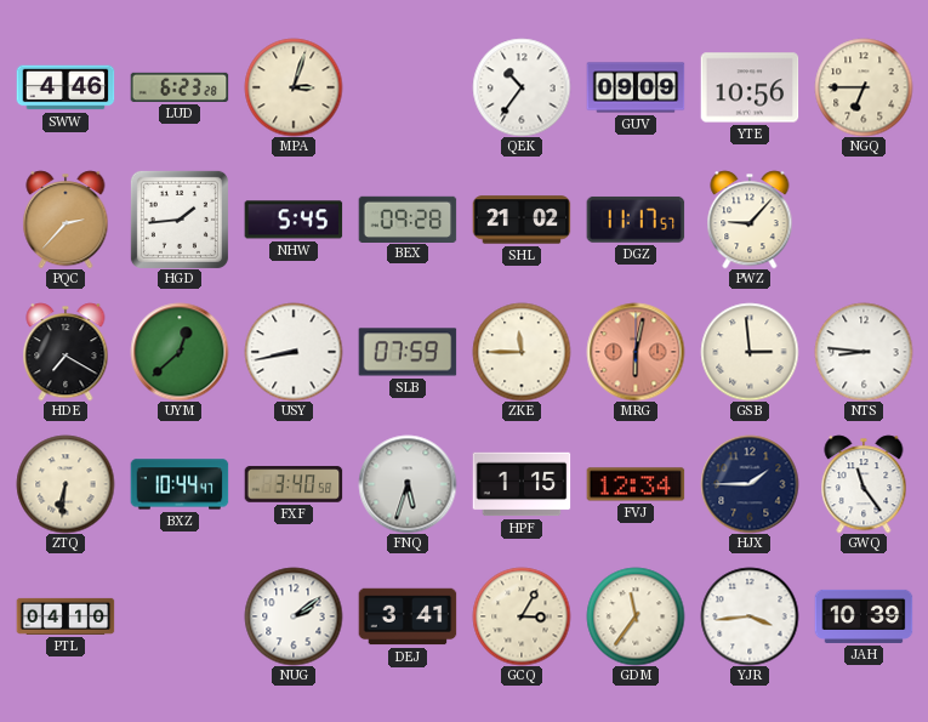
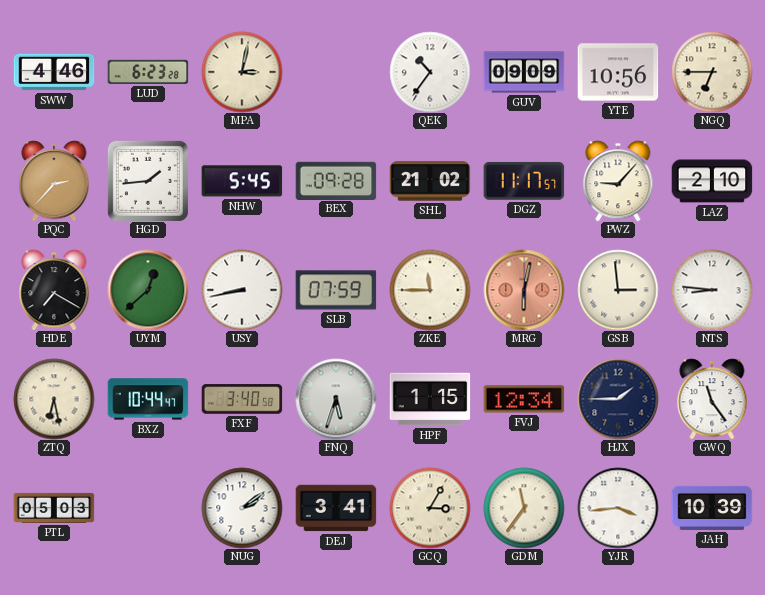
MPA: 3:03 -> 3:02
LAZ: none -> 2:10
ZTQ: 6:31 -> 6:28
PTL: 04:10 -> 05:03
